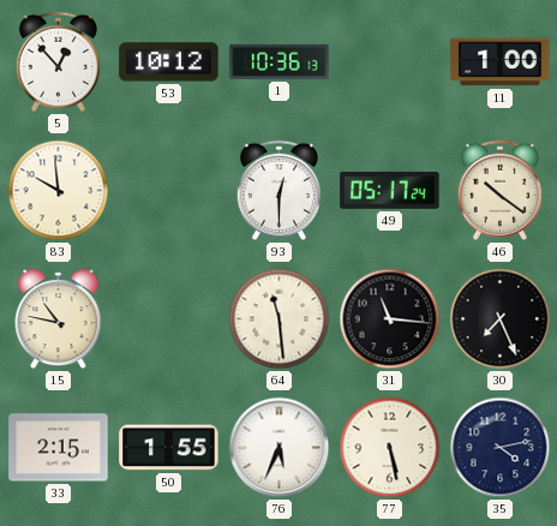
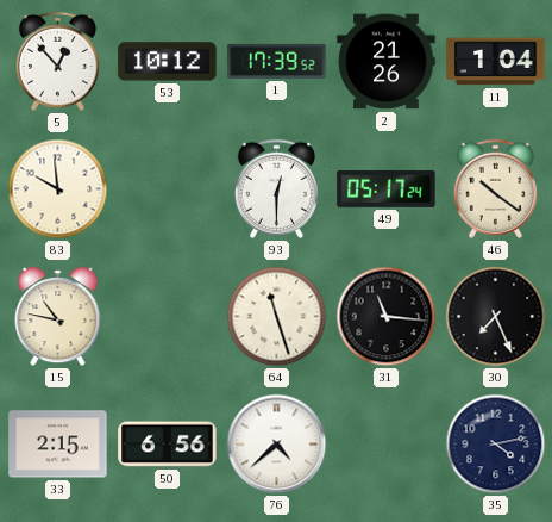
1: 10:36 -> 17:39
2: none -> 21:26
11: 1:00 -> 1:04
64: 11:29 -> 11:27
50: 1:55 -> 6:56
76: 5:34 -> 4:38
77: 5:28 -> none
